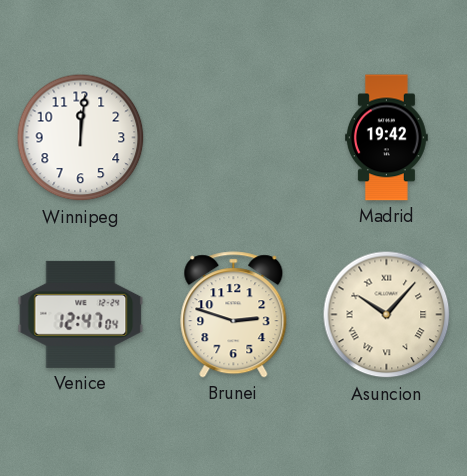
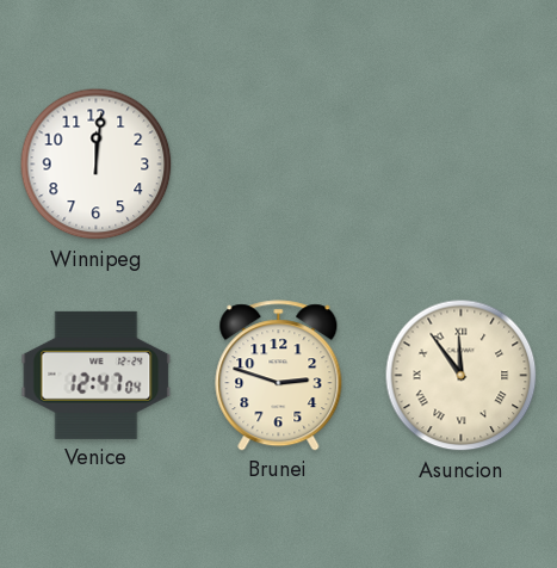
Madrid: 19:42 -> none
Asuncion: 10:07 -> 11:54
